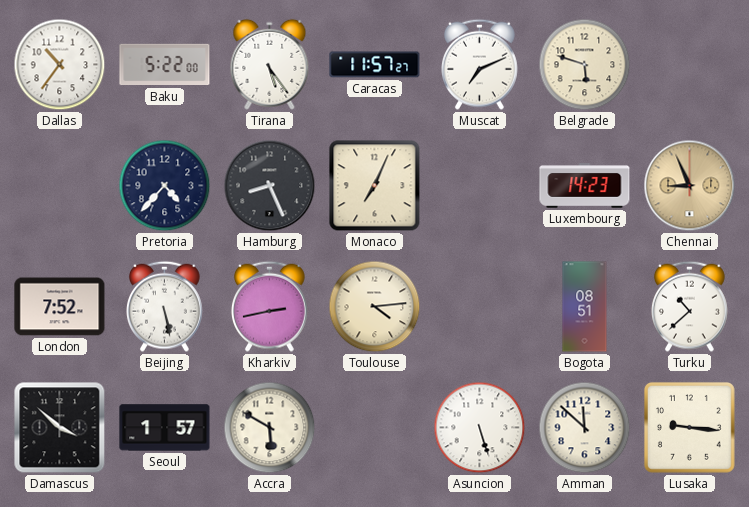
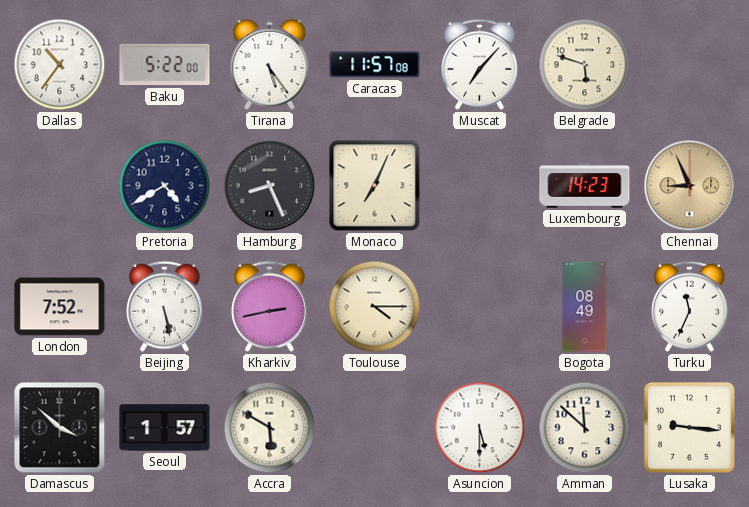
Caracas: 11:57:27 -> 11:57:08
Muscat: 7:11 -> 7:07
Pretoria: 4:37 -> 4:40
Toulouse: 4:14 -> 4:15
Bogota: 08:51 -> 08:49
Turku: 10:38 -> 11:34
Asuncion: 5:27 -> 5:30
